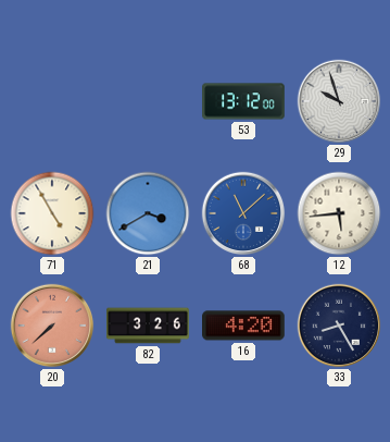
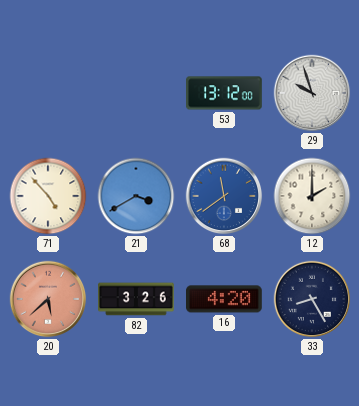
71: 4:55 -> 4:53
68: 11:08 -> 11:39
12: 5:44 -> 2:00
20: 7:38 -> 5:38
